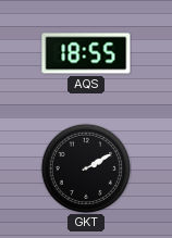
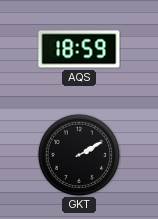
AQS: 18:55 -> 18:59
